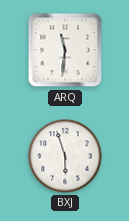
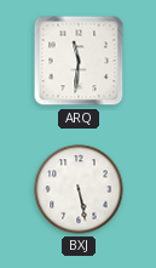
BXJ: 5:57 -> 5:28
